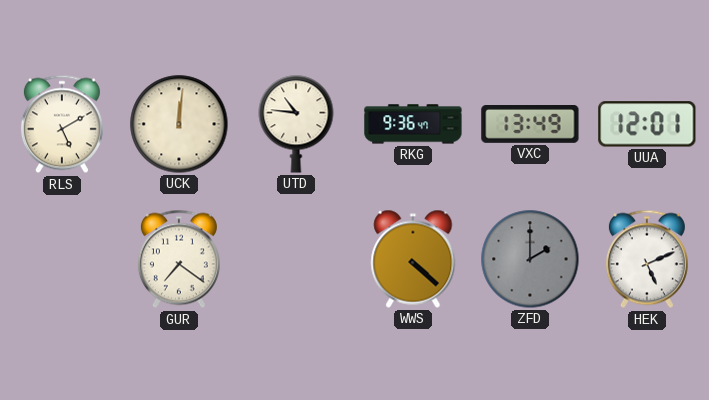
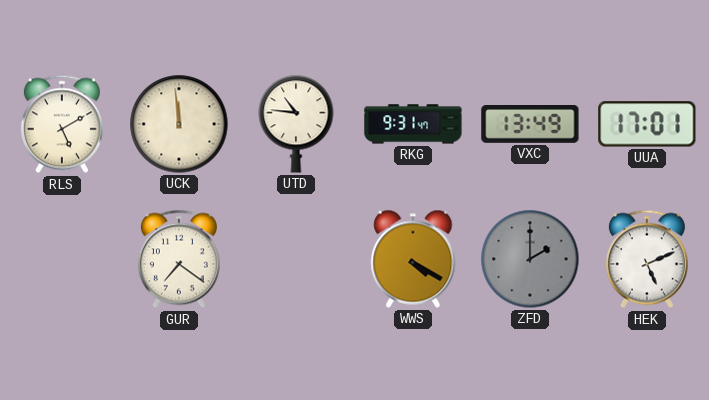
UCK: 12:01 -> 11:59
RKG: 9:36 -> 9:31
UUA: 12:01 -> 17:01
WWS: 4:22 -> 4:20
